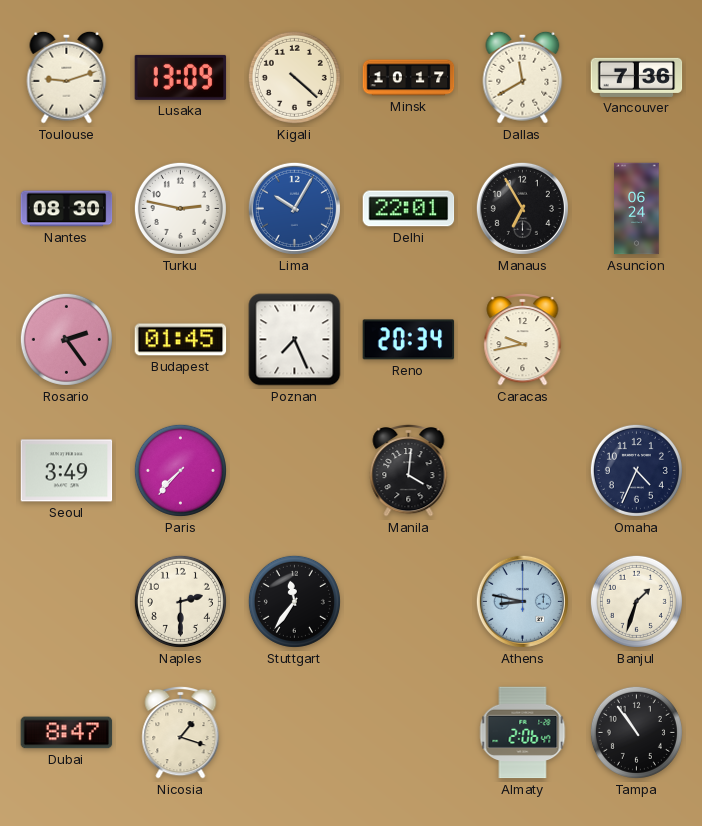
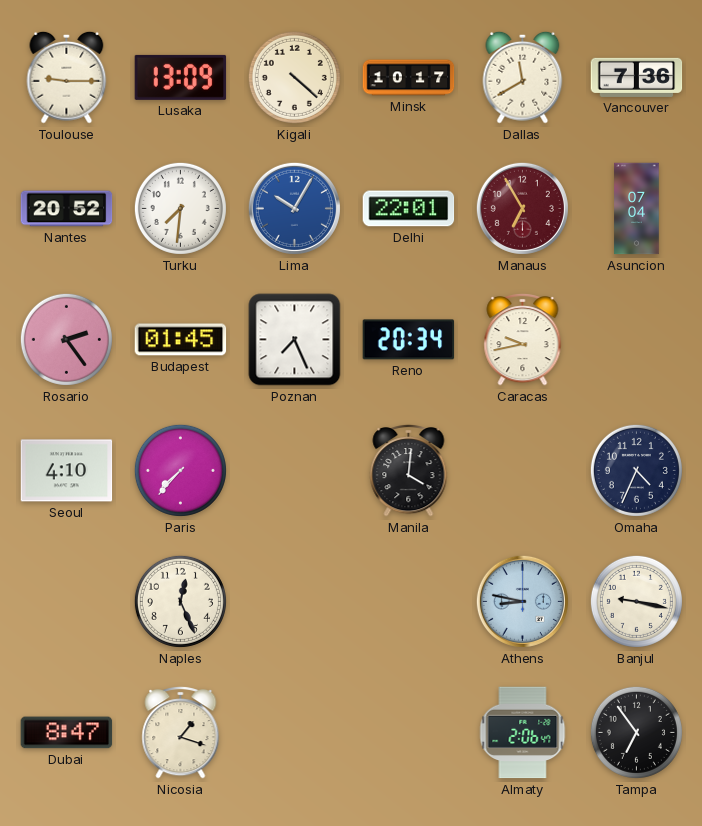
Toulouse: 9:12 -> 9:15
Nantes: 08:30 -> 20:52
Turku: 2:47 -> 7:31
Manaus dial: black -> burgundy
Asuncion: 06:24 -> 07:04
Seoul: 3:49 -> 4:10
Naples: 2:30 -> 12:26
Stuttgart: 11:36 -> none
Banjul: 1:33 -> 9:17
Tampa: 10:54 -> 6:54
